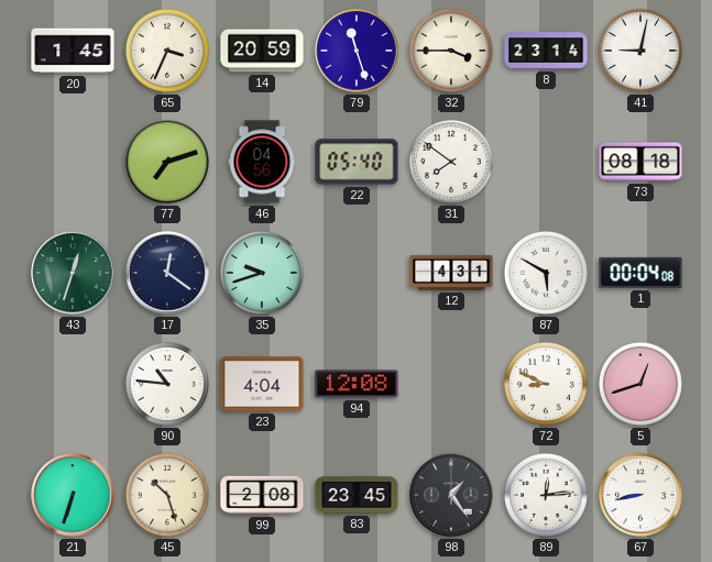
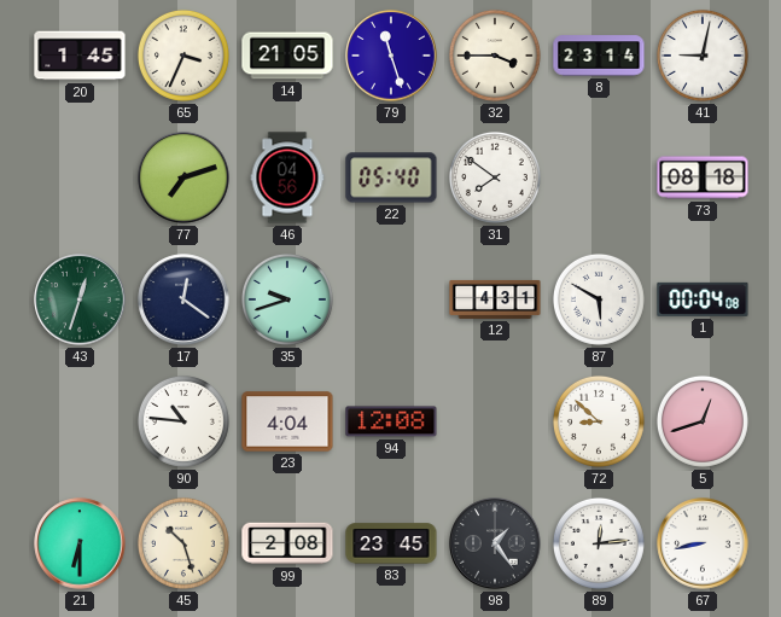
14: 20:59 -> 21:05
72: 8:49 -> 8:52
21: 6:33 -> 6:30
